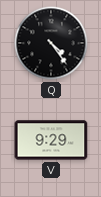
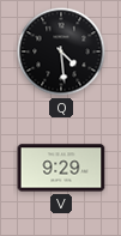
Q: 4:24 -> 4:29
